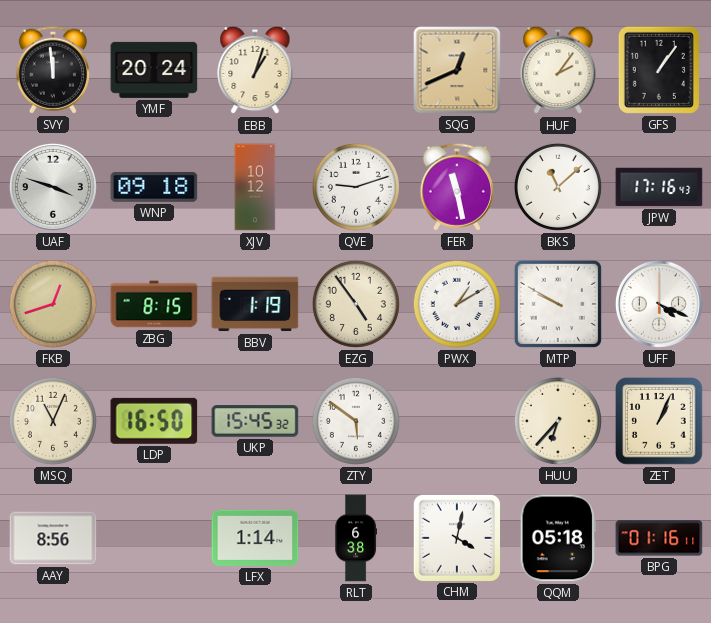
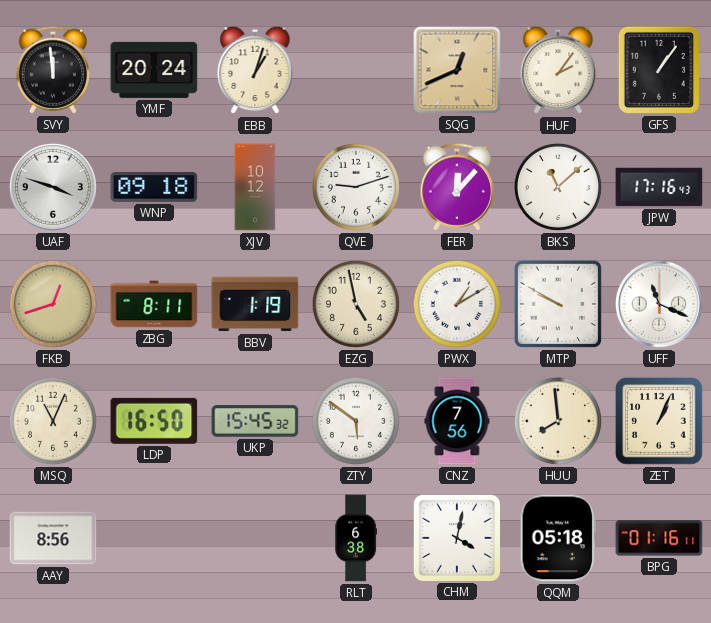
FER: 11:28 -> 12:07
ZBG: 8:15 -> 8:11
EZG: 4:54 -> 4:58
UFF: 4:19 -> 11:19
CNZ: none -> 7:56
HUU: 6:37 -> 7:59
LFX: 1:14 -> none
